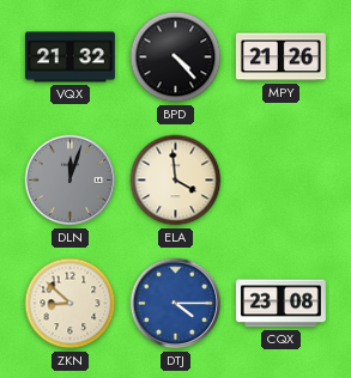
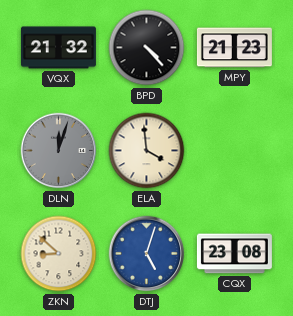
MPY: 21:26 -> 21:23
DTJ: 4:15 -> 5:03
